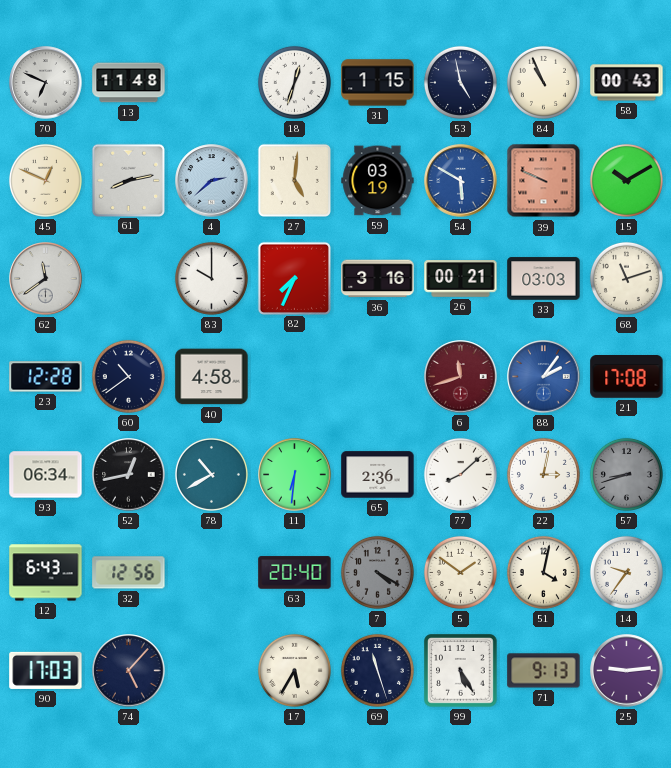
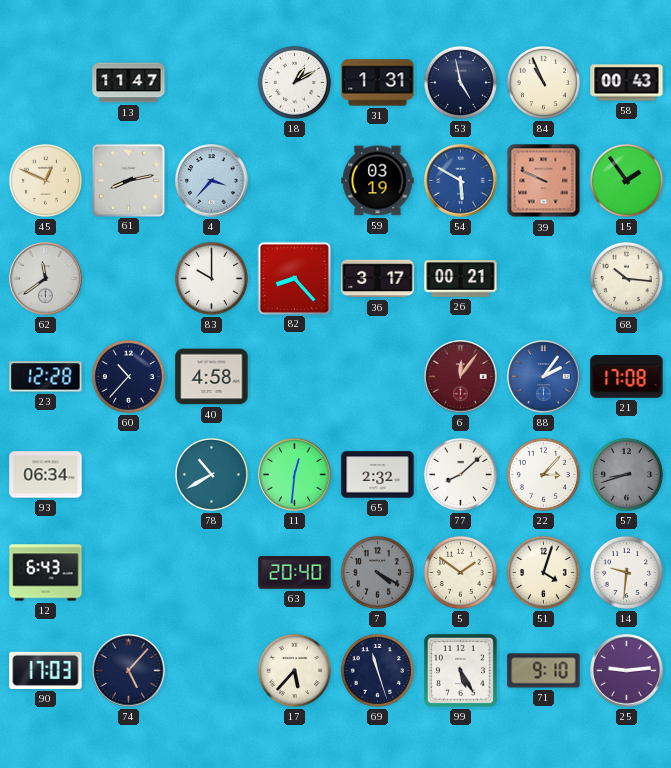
70: 6:49 -> none
13: 11:48 -> 11:47
18: 12:33 -> 1:10
31: 1:15 -> 1:31
4: 2:38 -> 3:37
27: 5:01 -> none
15: 10:10 -> 1:54
82: 7:34 -> 8:23
36: 3:16 -> 3:17
33: 03:03 -> none
68: 11:12 -> 10:16
60: 10:39 -> 10:37
6: 11:42 -> 12:06
52: 12:43 -> none
11: 6:31 -> 12:31
65: 2:36 -> 2:32
22: 3:02 -> 3:07
32: 12:56 -> none
51: 4:02 -> 4:03
14: 9:36 -> 9:31
17: 5:35 -> 5:37
71: 9:13 -> 9:10
